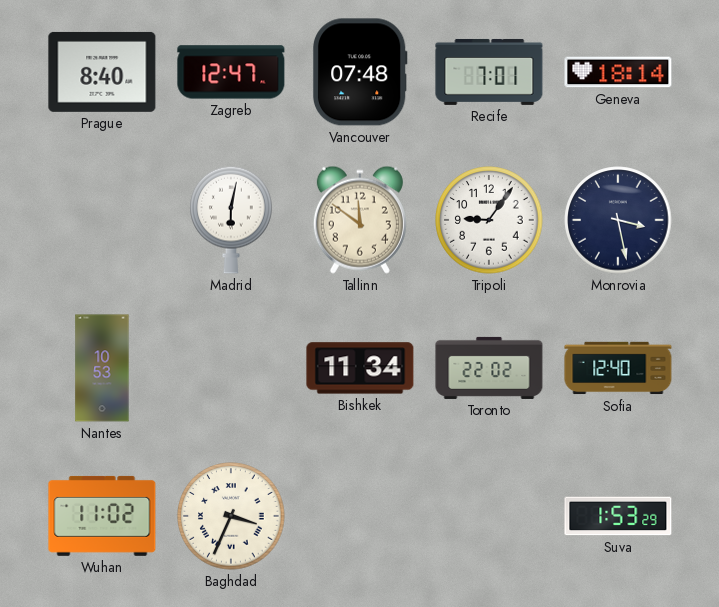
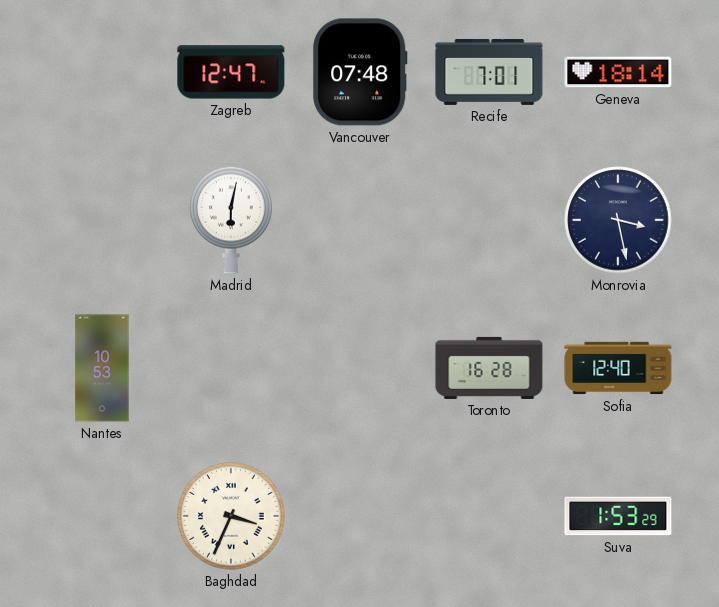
Prague: 8:40 -> none
Tallinn: 11:51 -> none
Tripoli: 9:06 -> none
Bishkek: 11:34 -> none
Toronto: 22:02 -> 16:28
Wuhan: 11:02 -> none
